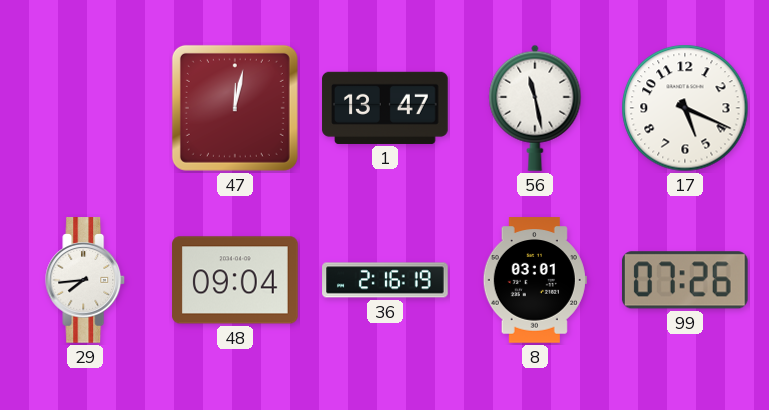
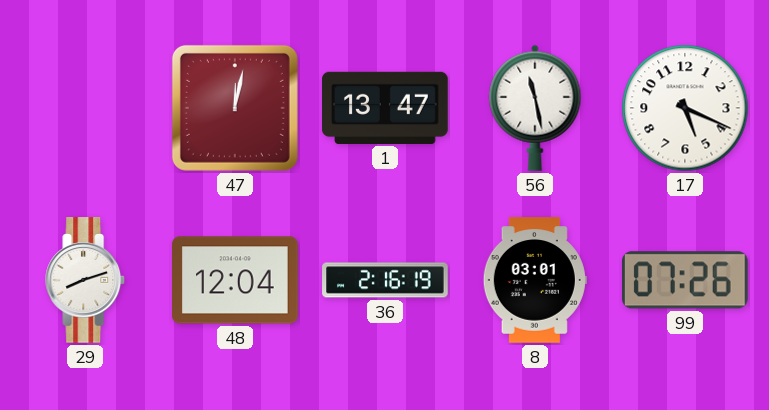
29: 7:44 -> 8:12
48: 09:04 -> 12:04
